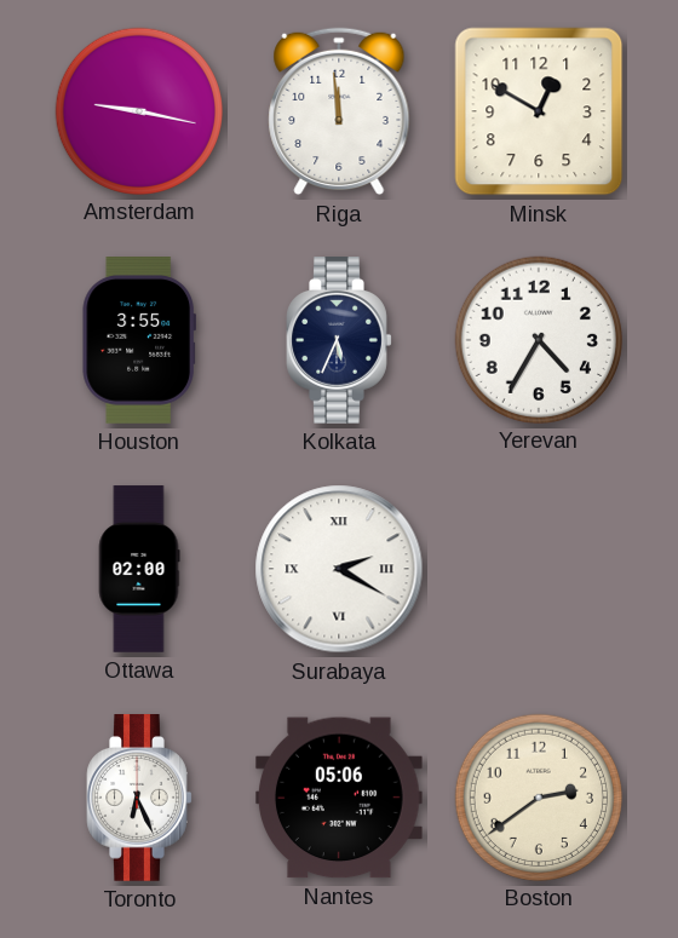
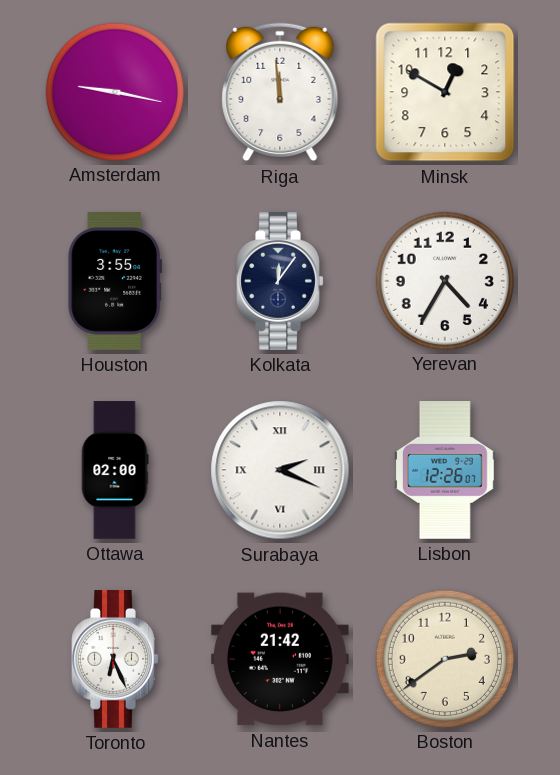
Kolkata: 5:34 -> 12:06
Surabaya: 2:20 -> 2:19
Lisbon: none -> 12:26
Nantes: 05:06 -> 21:42
